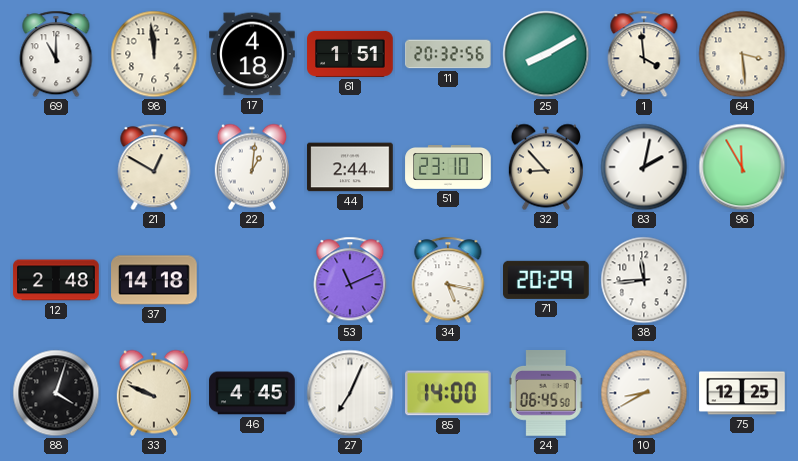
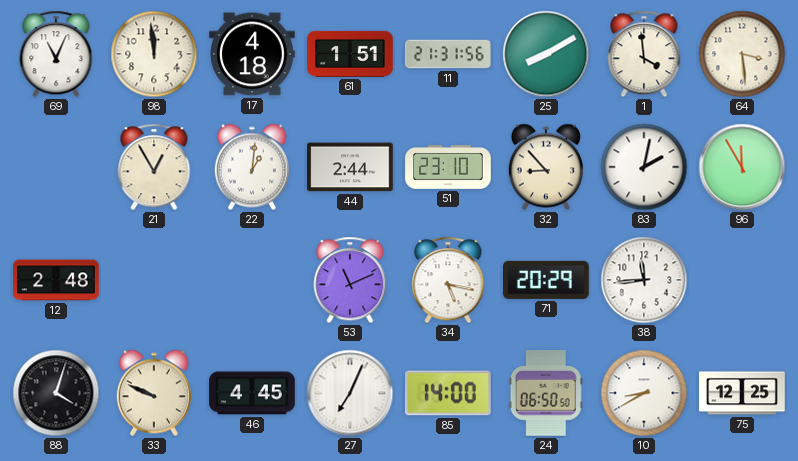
69: 11:00 -> 11:04
11: 20:32 -> 21:31
21: 12:50 -> 12:55
37: 14:18 -> none
24: 06:45 -> 06:50
